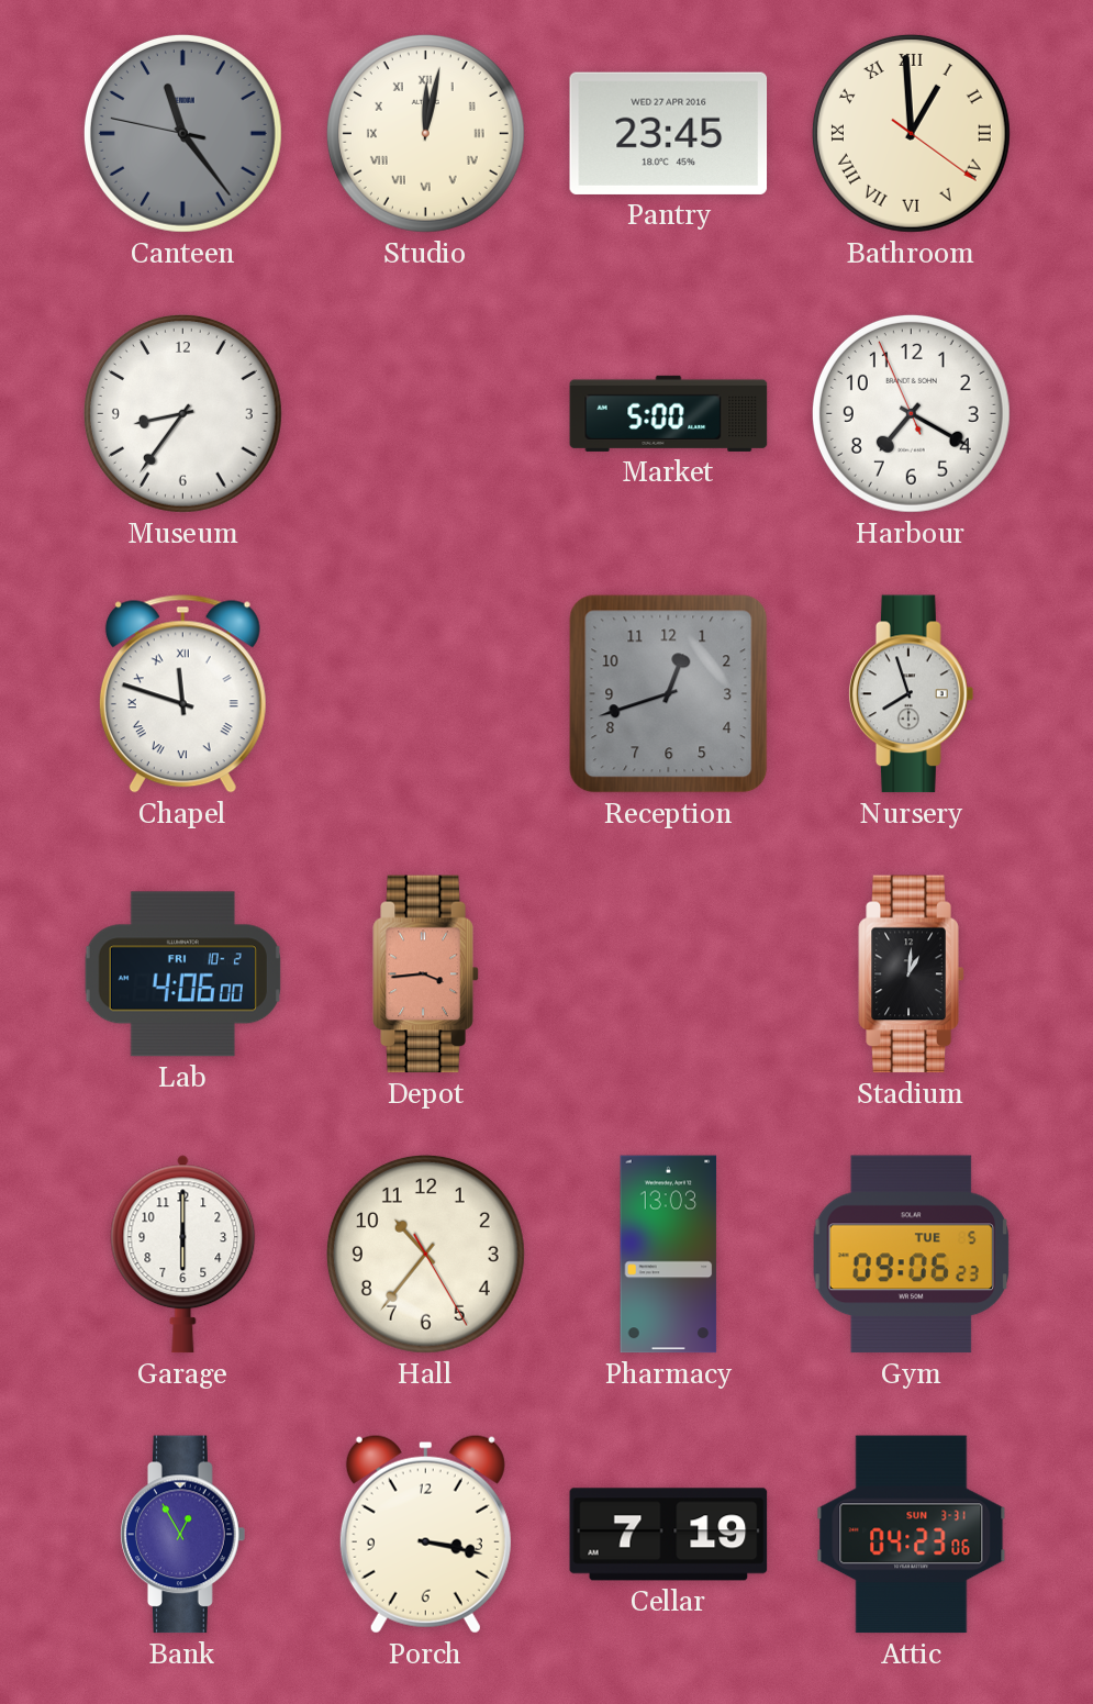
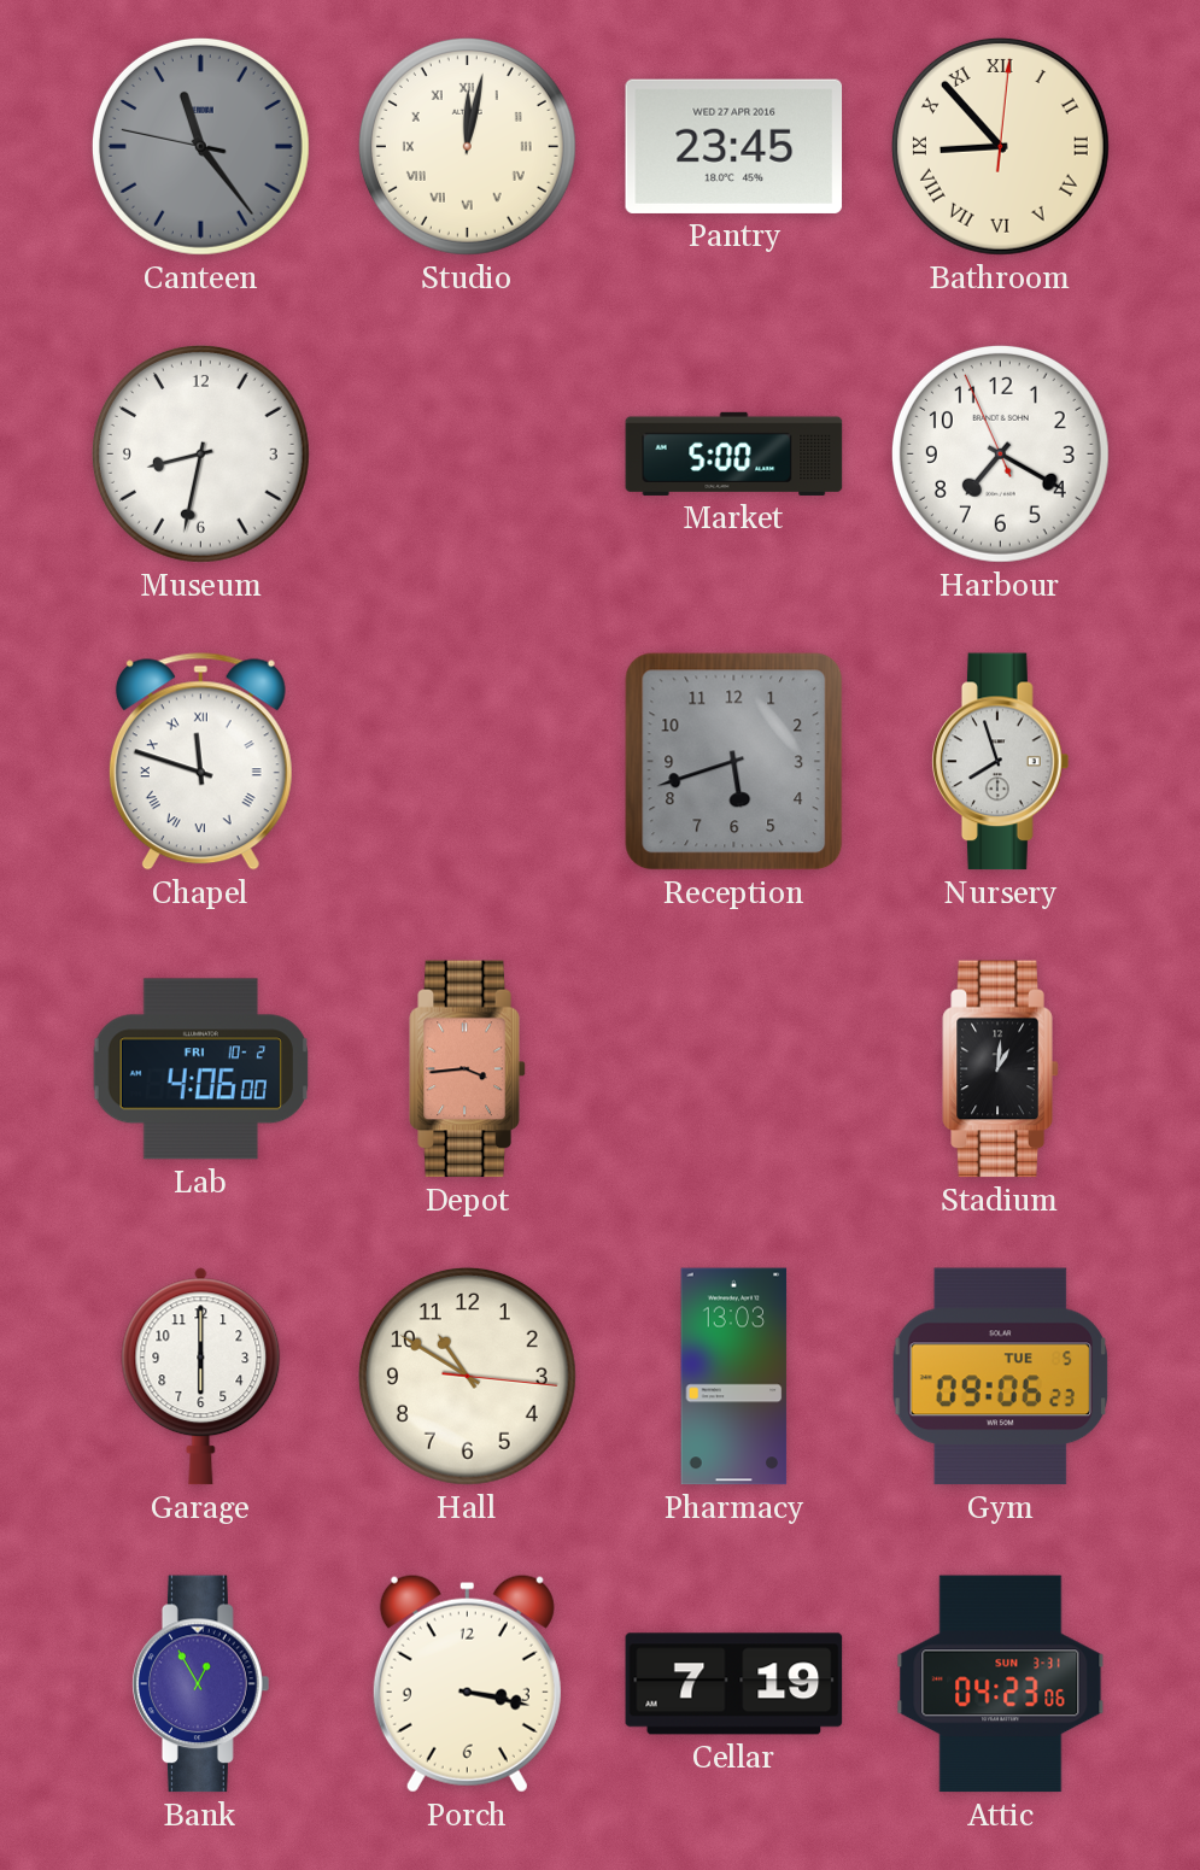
Bathroom: 12:59 -> 8:53
Museum: 8:36 -> 8:32
Reception: 12:42 -> 5:42
Hall: 10:36 -> 10:50
